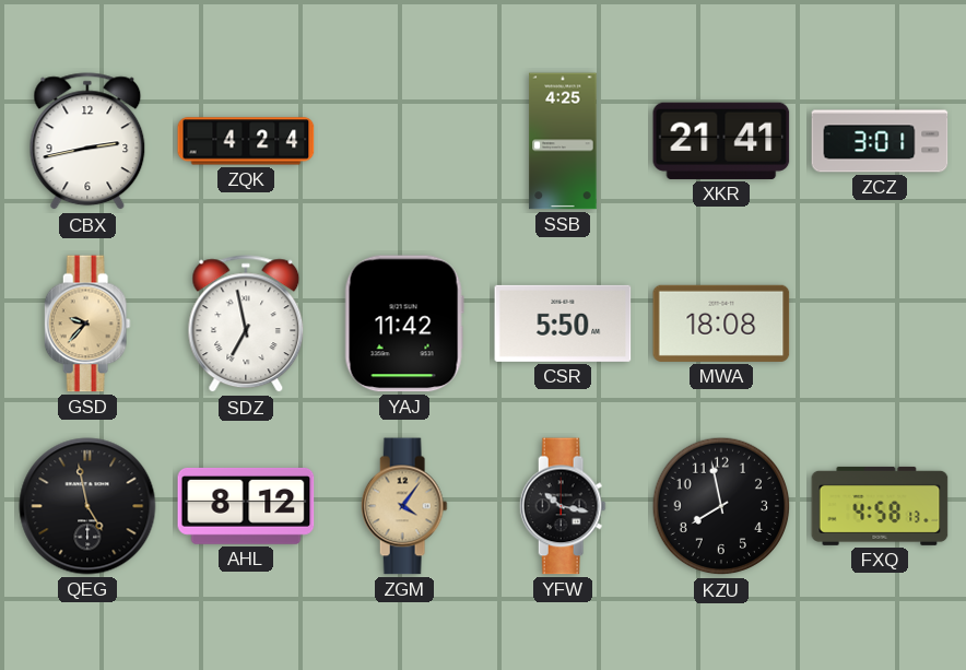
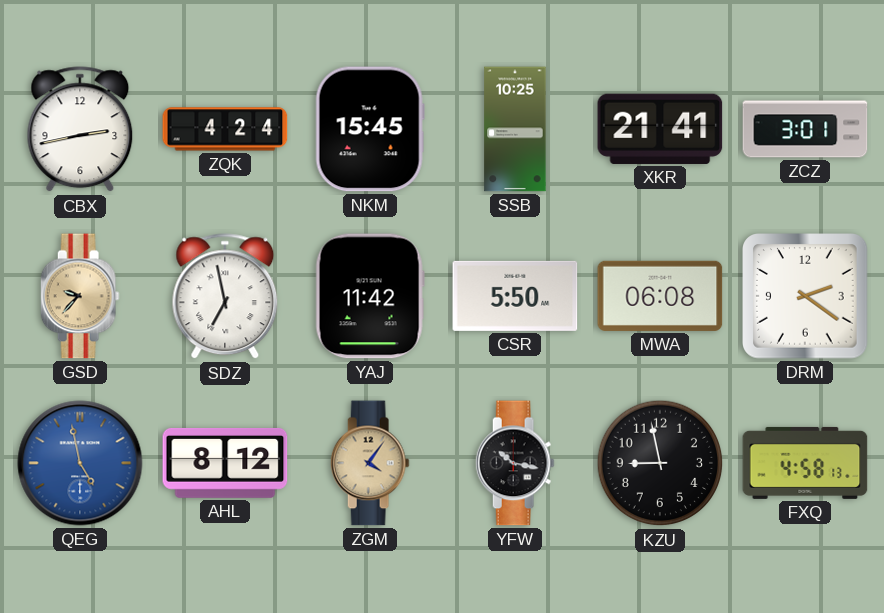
NKM: none -> 15:45
SSB: 4:25 -> 10:25
MWA: 18:08 -> 06:08
DRM: none -> 2:21
QEG dial: black -> blue
KZU: 7:58 -> 8:58
